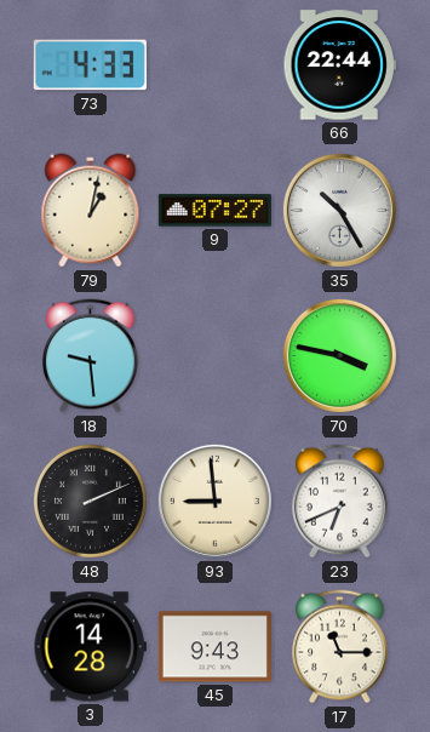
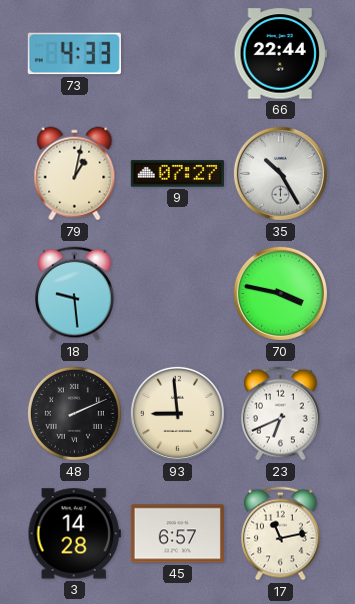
45: 9:43 -> 6:57
17: 11:15 -> 11:13
